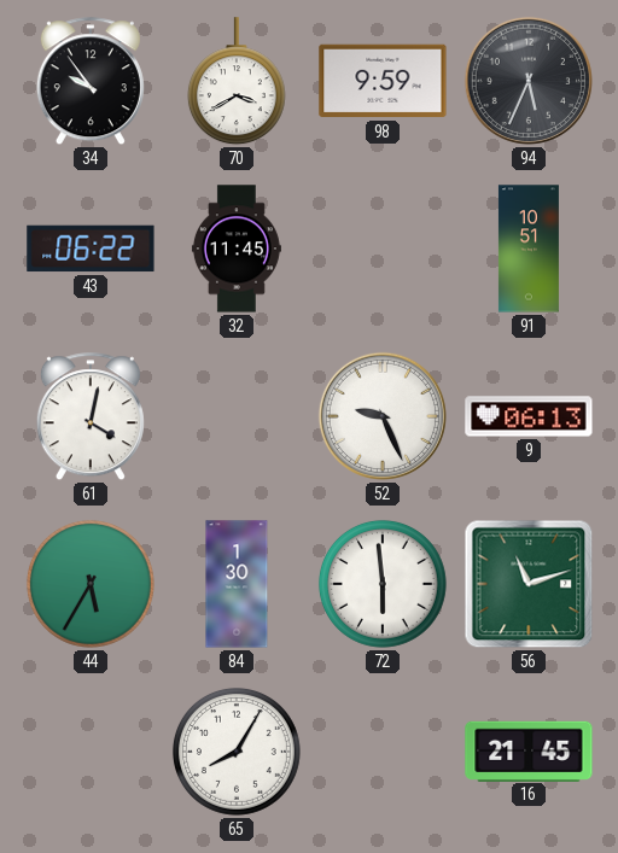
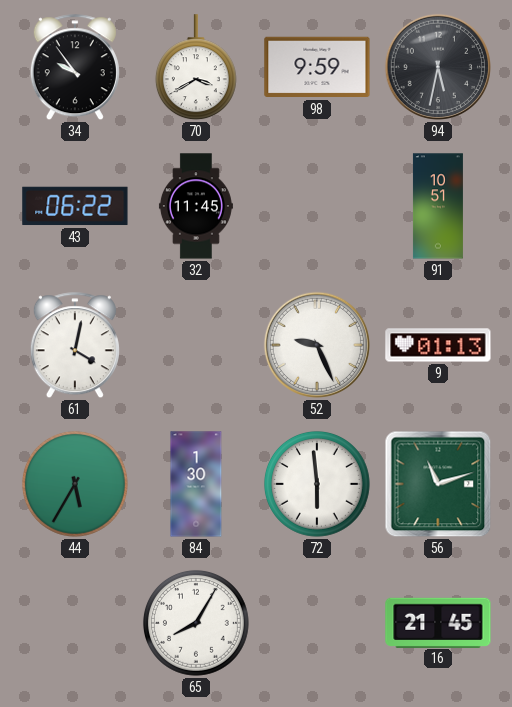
94: 5:34 -> 5:32
9: 06:13 -> 01:13
